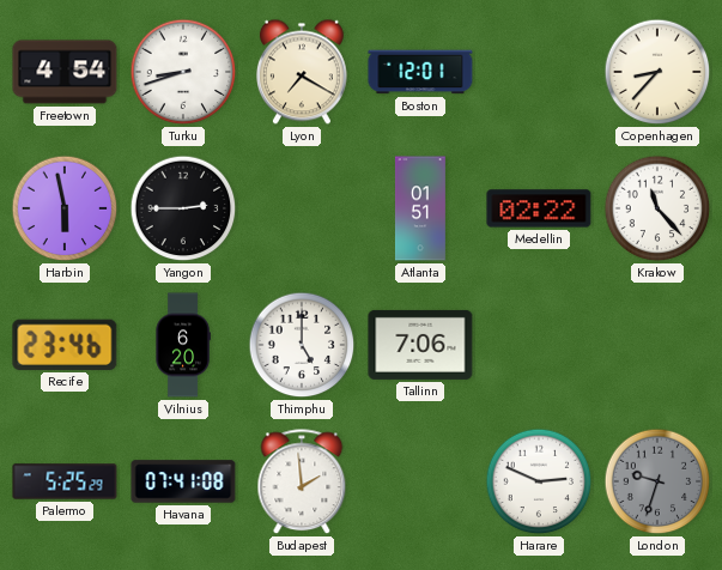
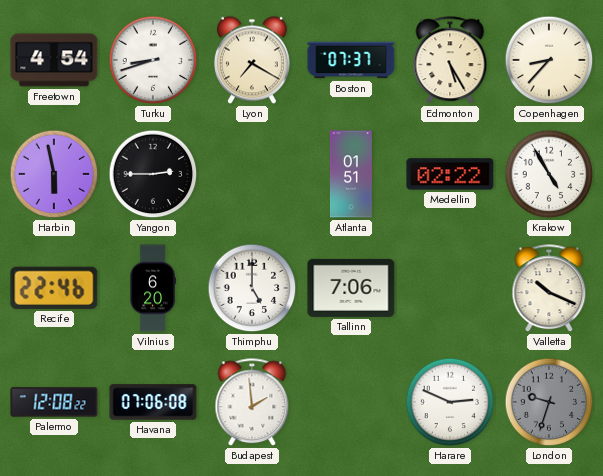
Boston: 12:01 -> 07:37
Edmonton: none -> 5:25
Krakow: 11:23 -> 4:55
Recife: 23:46 -> 22:46
Valletta: none -> 10:19
Palermo: 5:25 -> 12:08
Havana: 07:41 -> 07:06
